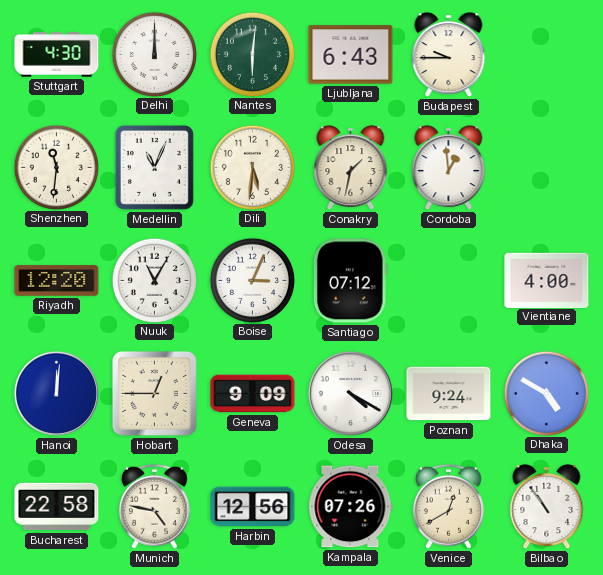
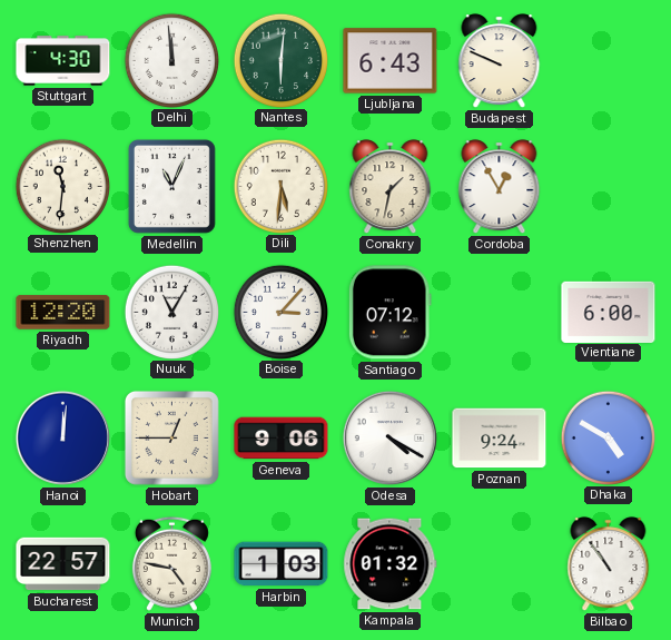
Delhi: 12:00 -> 11:59
Budapest: 9:45 -> 9:49
Cordoba: 12:59 -> 12:55
Boise: 3:04 -> 3:07
Vientiane: 4:00 -> 6:00
Geneva: 9:09 -> 9:06
Bucharest: 22:58 -> 22:57
Harbin: 12:56 -> 1:03
Kampala: 07:26 -> 01:32
Venice: 12:40 -> none
